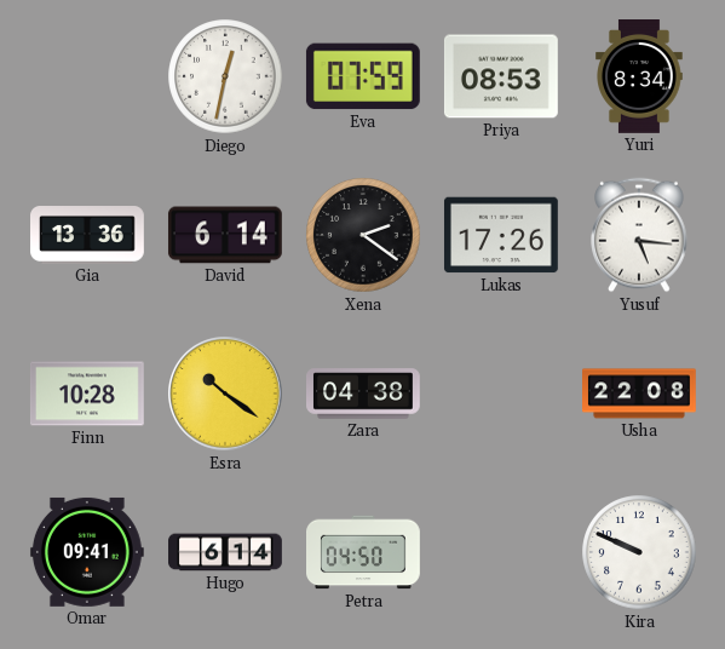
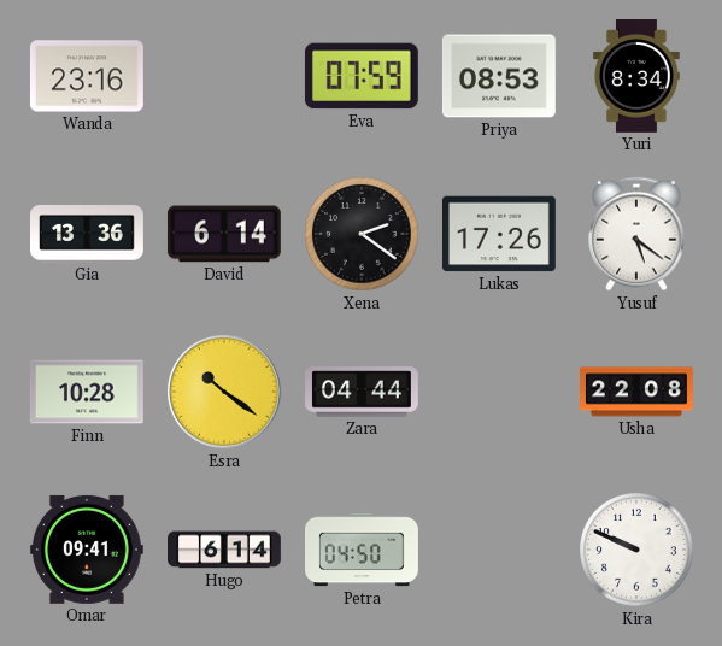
Wanda: none -> 23:16
Diego: 12:32 -> none
Yusuf: 5:16 -> 5:21
Zara: 04:38 -> 04:44
